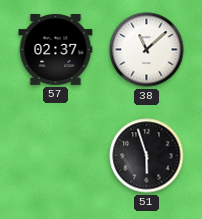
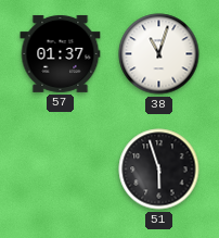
57: 02:37 -> 01:37
38: 11:08 -> 11:03
